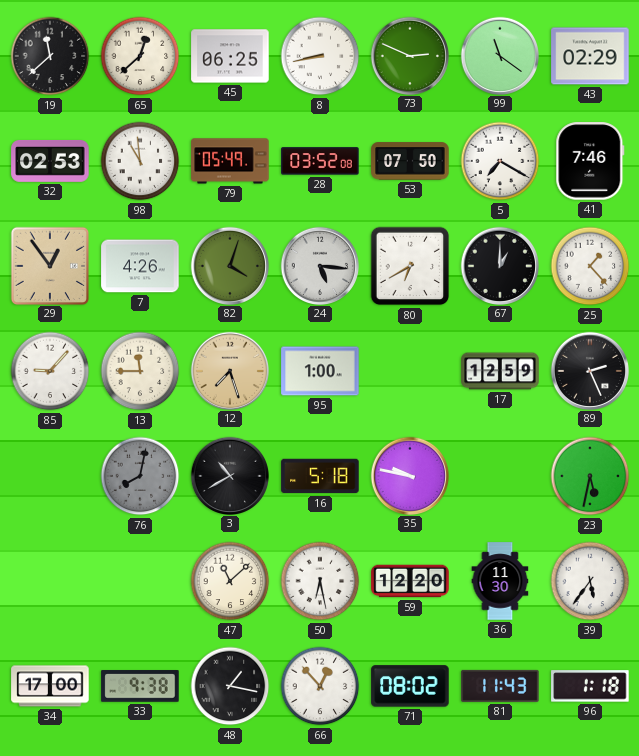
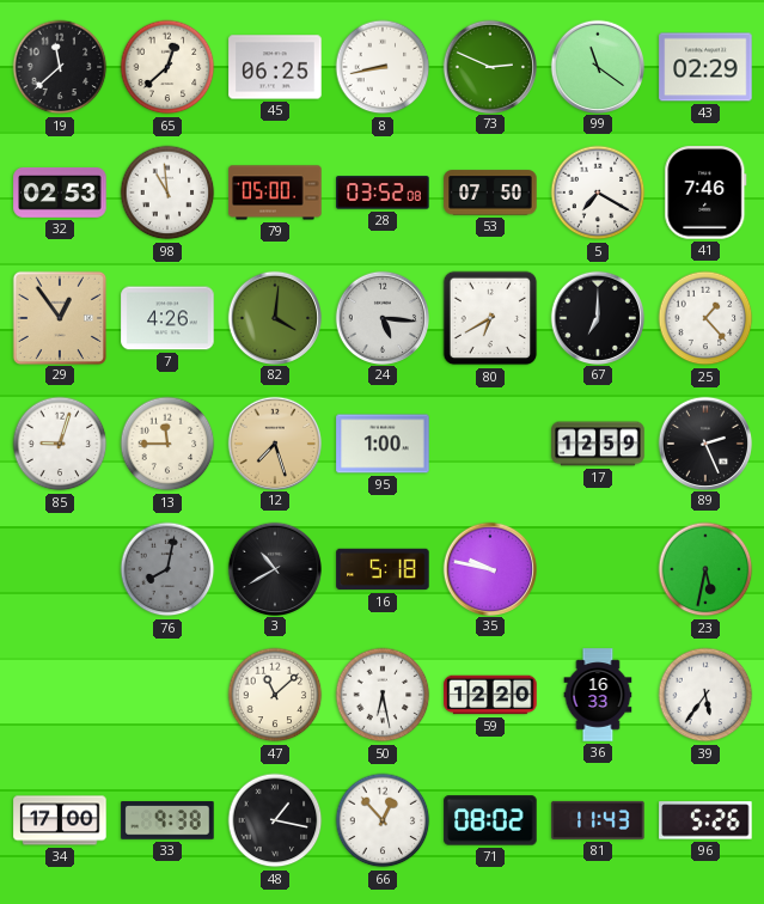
79: 05:49 -> 05:00
82: 4:03 -> 4:01
67: 1:00 -> 7:00
85: 9:07 -> 9:03
36: 11:30 -> 16:33
96: 1:18 -> 5:26
